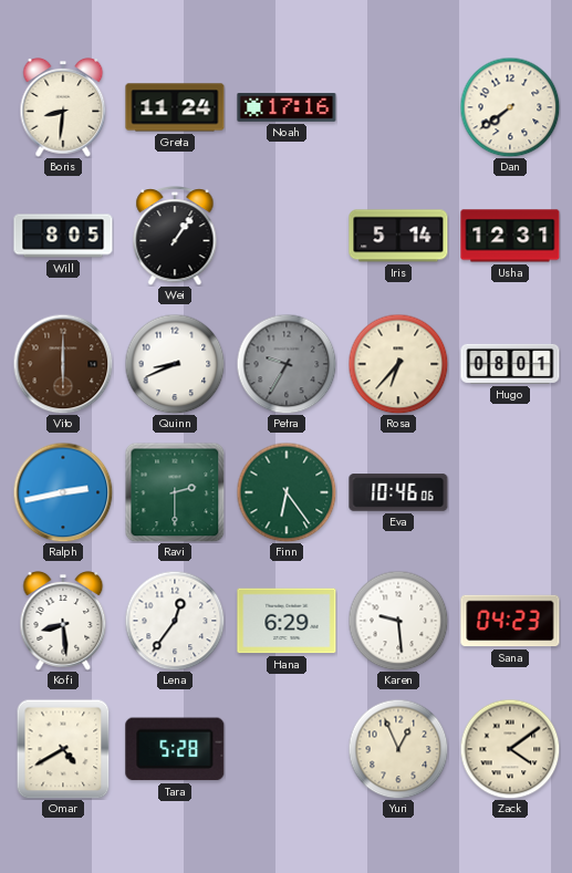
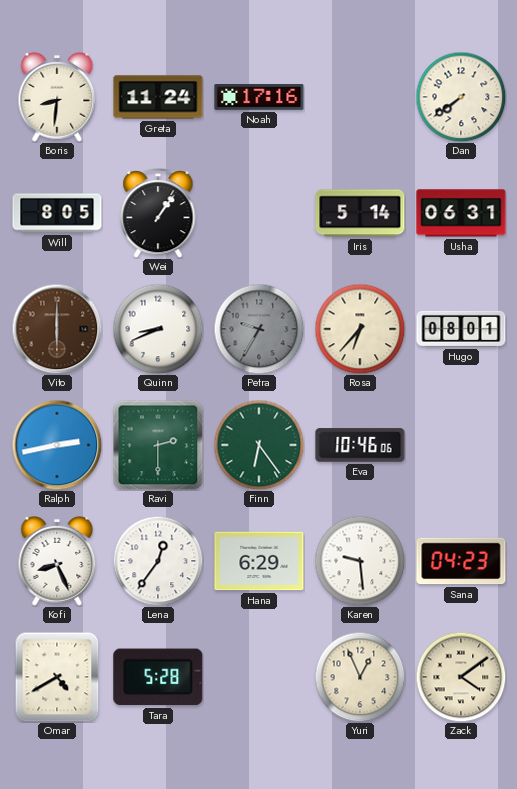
Usha: 12:31 -> 06:31
Kofi: 8:29 -> 8:26
